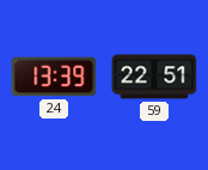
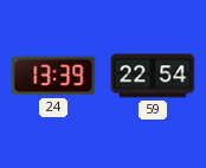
59: 22:51 -> 22:54
